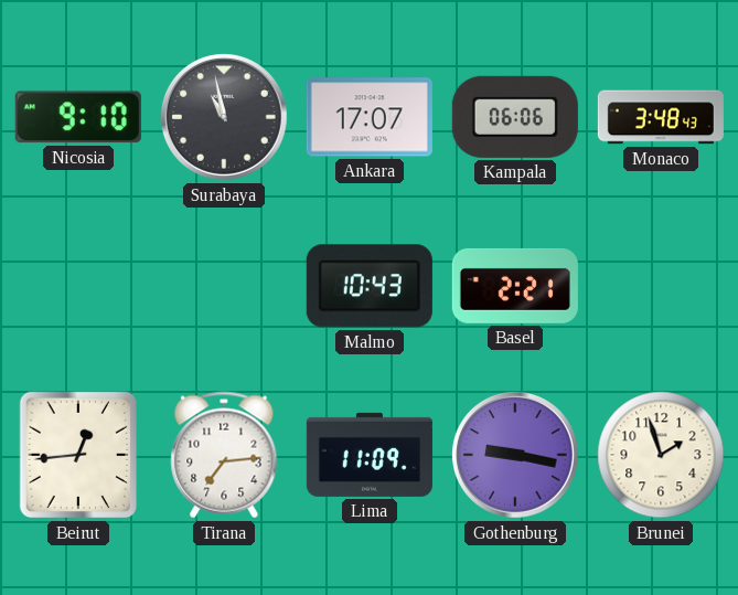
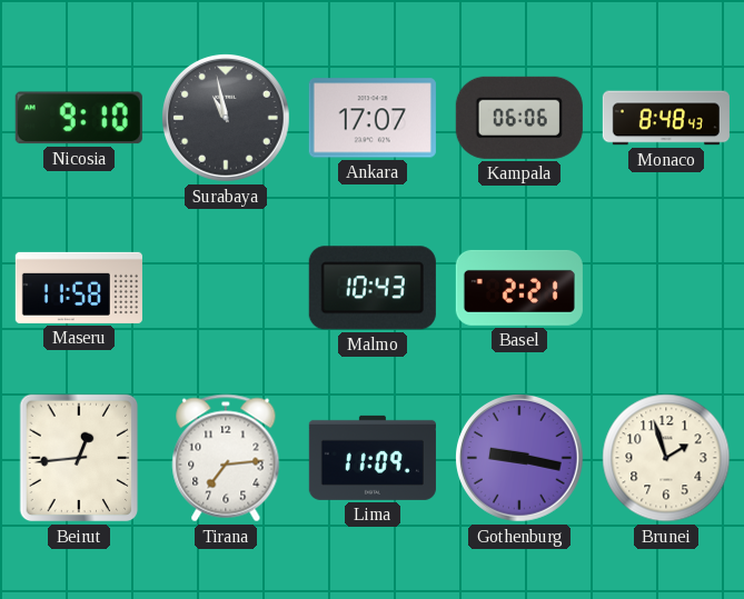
Monaco: 3:48 -> 8:48
Maseru: none -> 11:58
